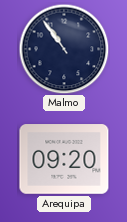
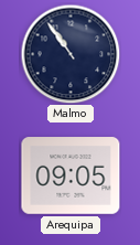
Arequipa: 09:20 -> 09:05
